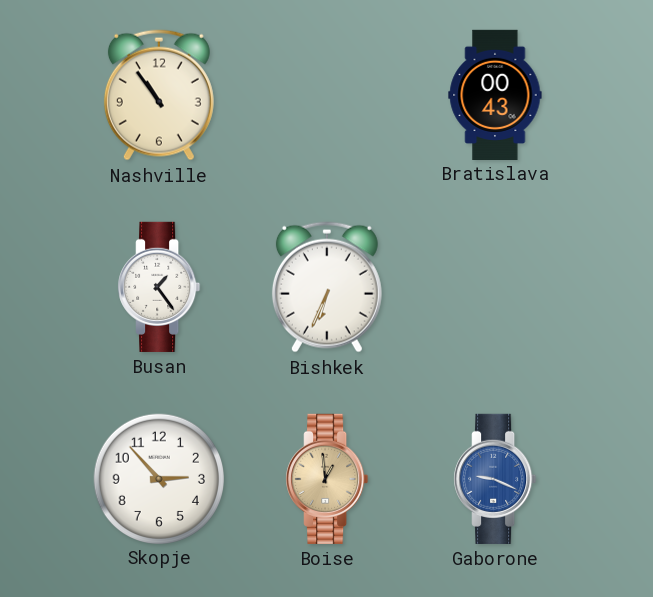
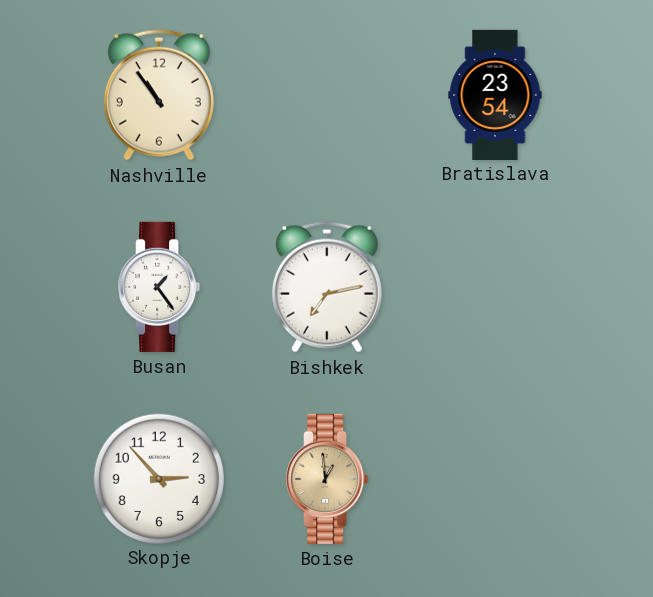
Bratislava: 00:43 -> 23:54
Bishkek: 6:34 -> 7:13
Gaborone: 9:19 -> none
